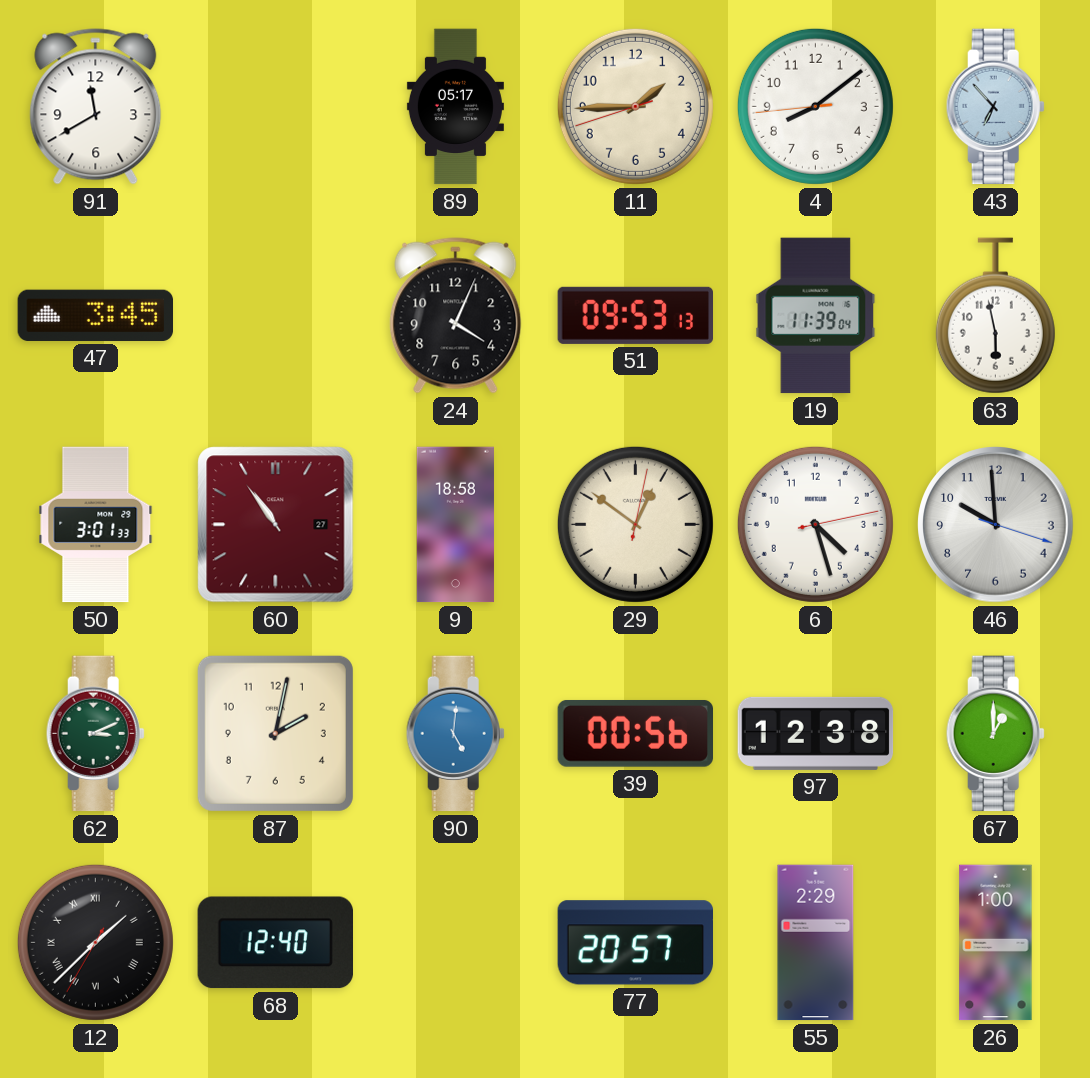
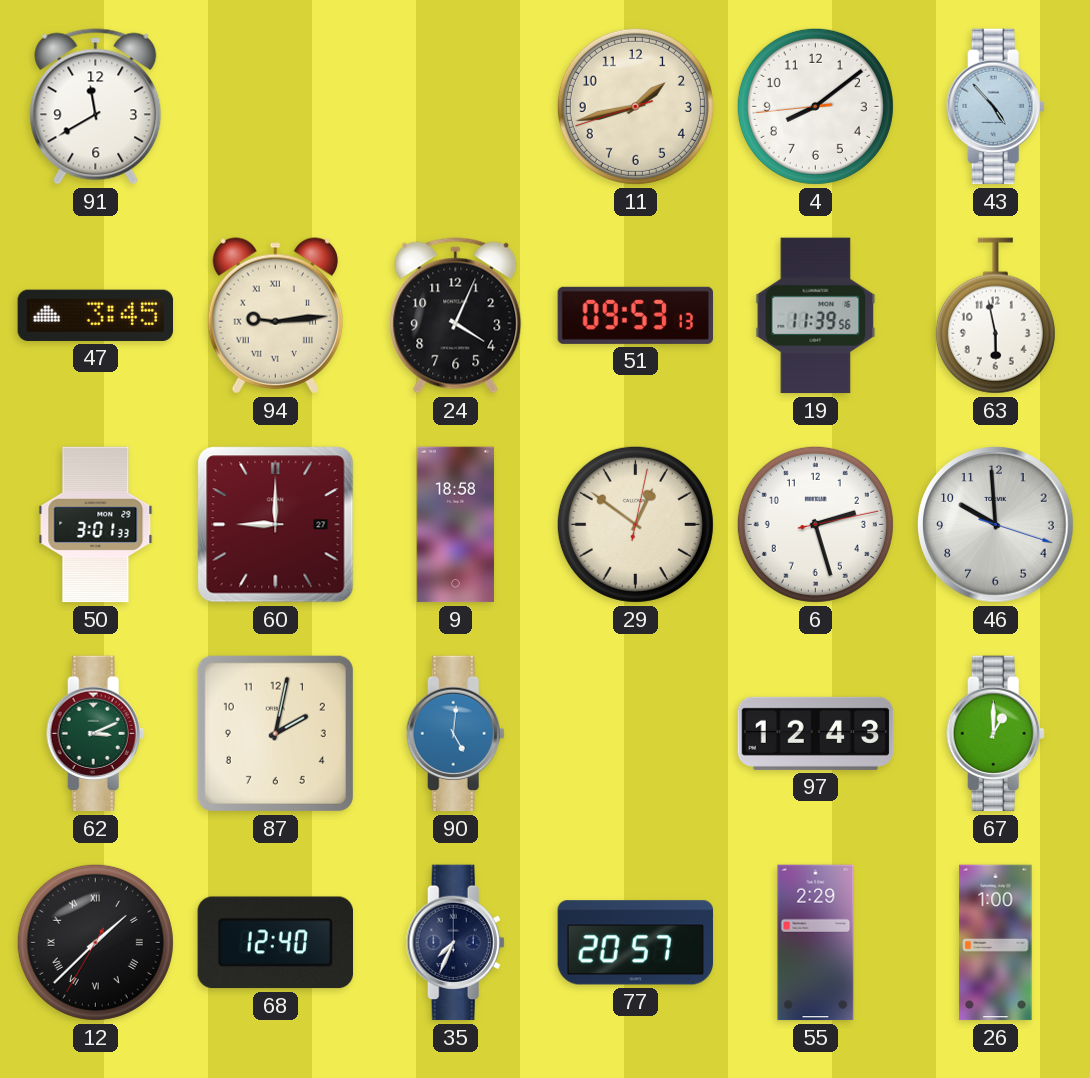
89: 05:17 -> none
11: 1:44 -> 1:42
43: 6:53 -> 4:53
94: none -> 9:14
19: 11:39:04 -> 11:39:56
60: 10:54 -> 9:00
6: 4:27 -> 2:27
39: 00:56 -> none
97: 12:38 -> 12:43
35: none -> 7:34
